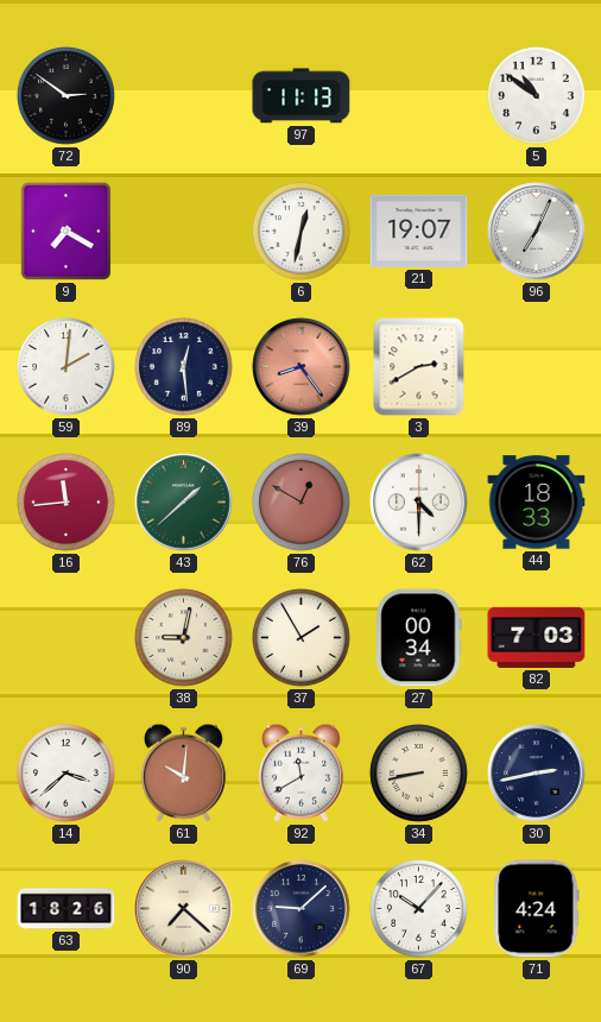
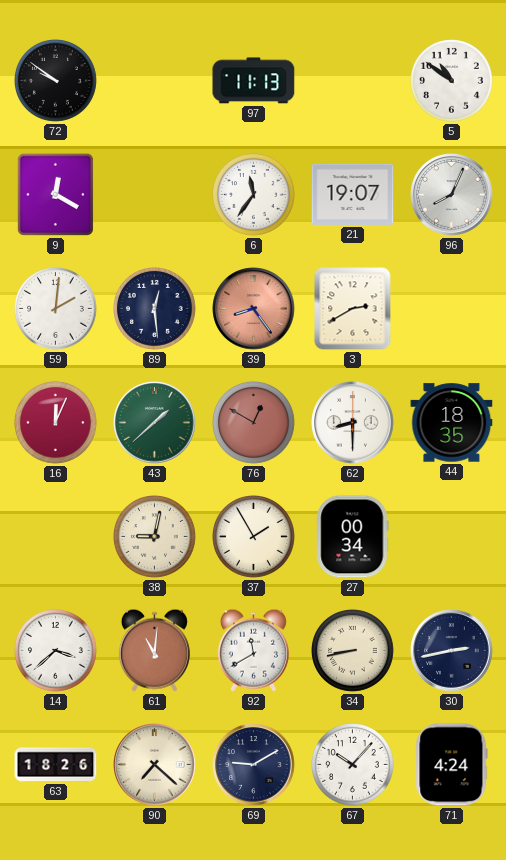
72: 2:51 -> 9:51
9: 7:20 -> 12:20
6: 12:32 -> 11:36
96: 7:04 -> 8:04
16: 11:44 -> 12:04
62: 4:30 -> 8:30
44: 18:33 -> 18:35
82: 7:03 -> none
61: 10:01 -> 11:01
69: 9:08 -> 9:10
